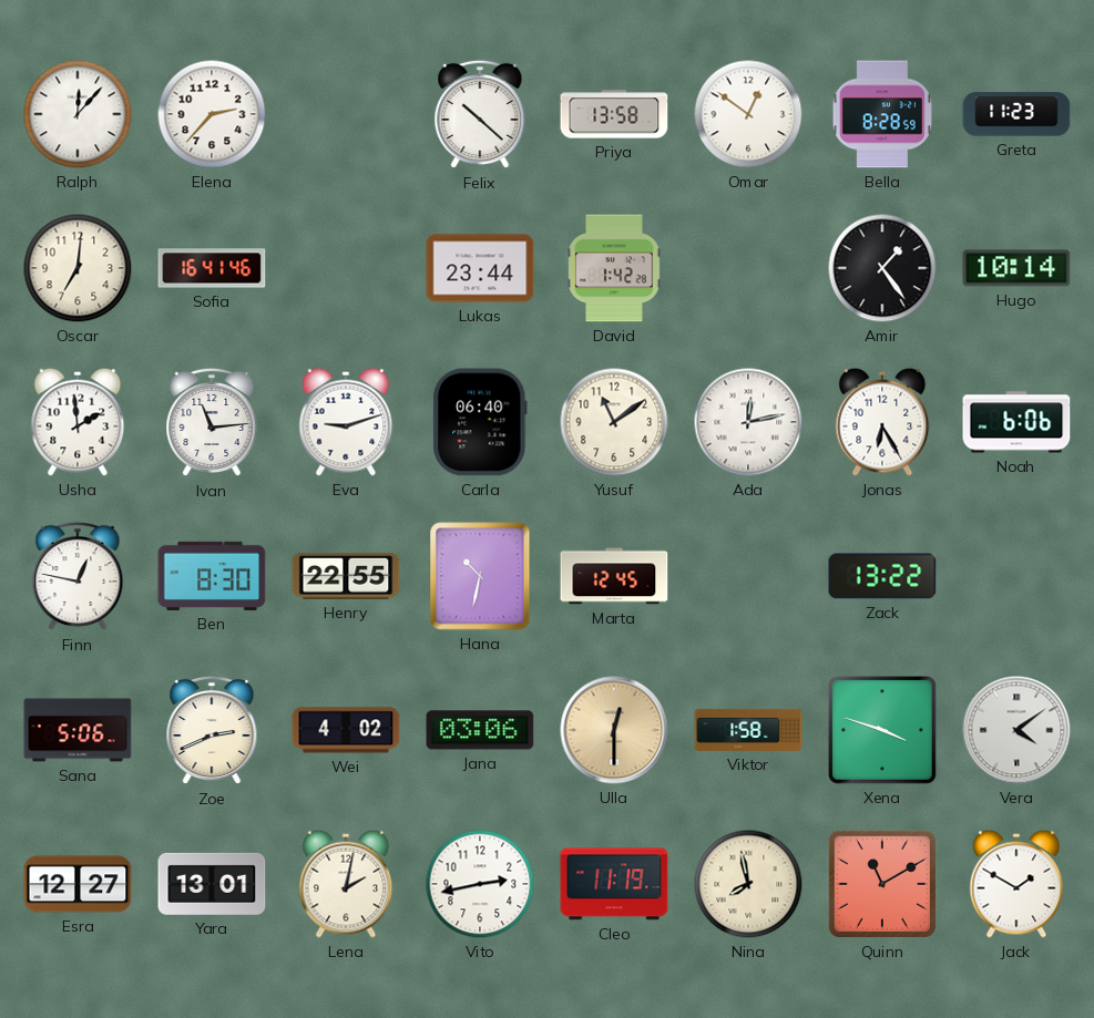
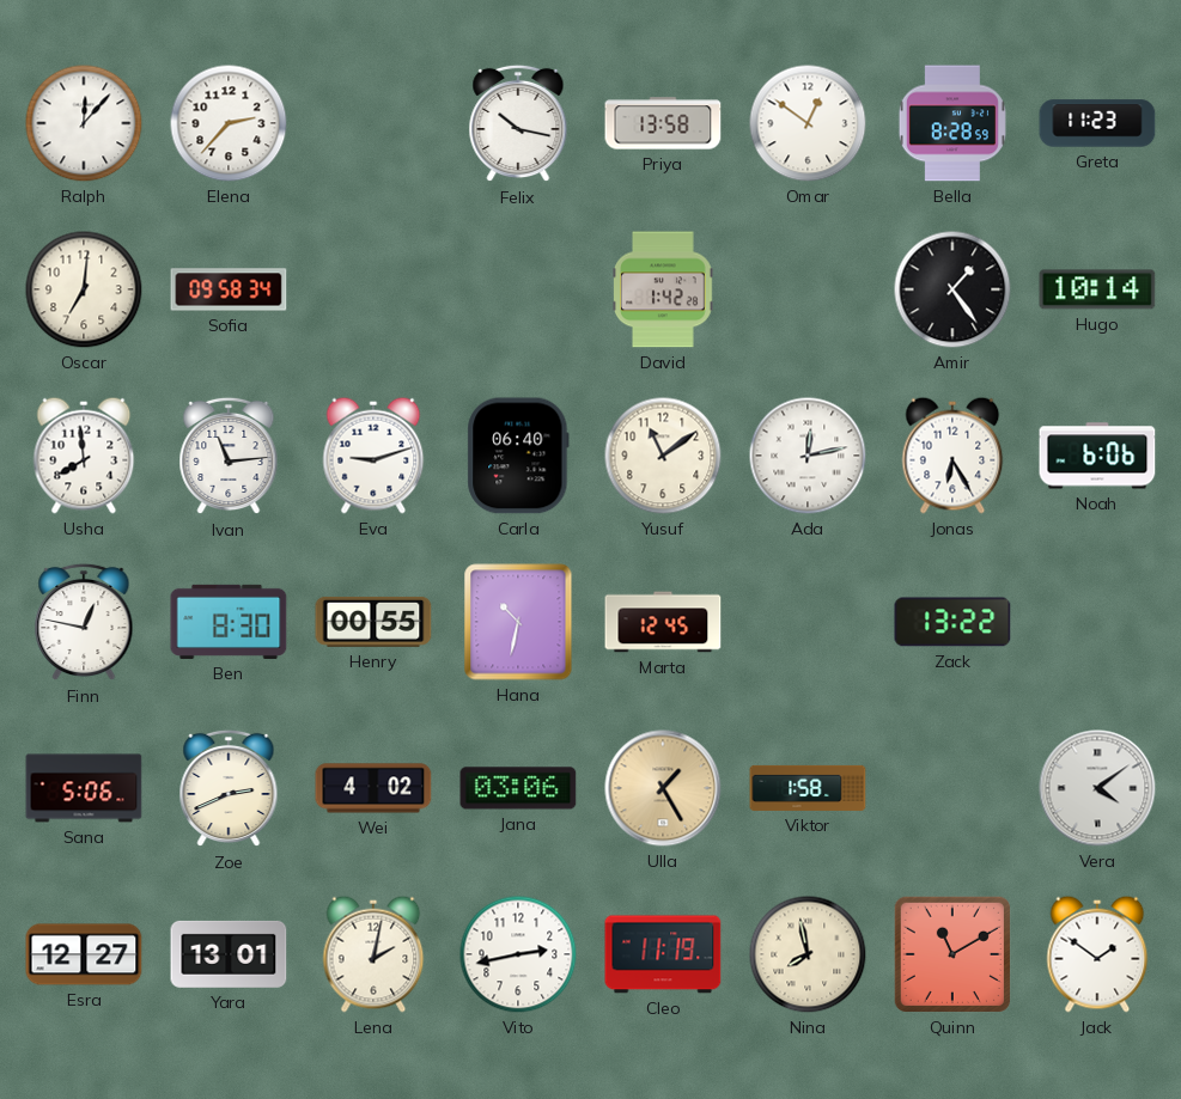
Felix: 10:22 -> 10:17
Sofia: 16:41 -> 09:58
Lukas: 23:44 -> none
Usha: 1:59 -> 7:59
Henry: 22:55 -> 00:55
Ulla: 12:30 -> 1:25
Xena: 3:48 -> none
Jack: 1:50 -> 1:51
